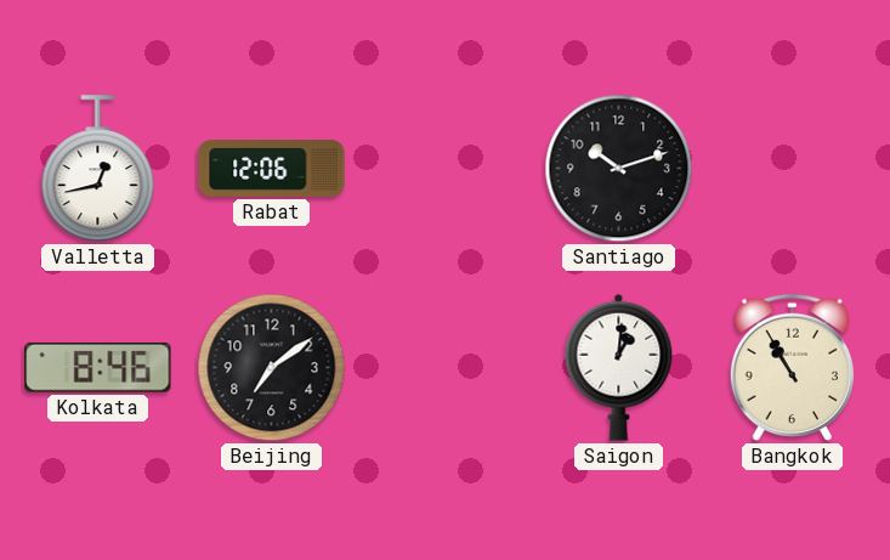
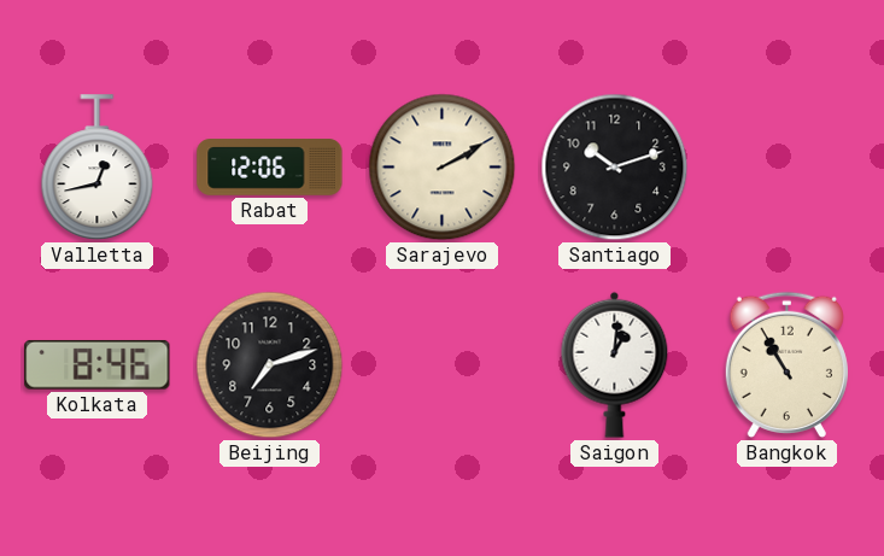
Sarajevo: none -> 2:10
Beijing: 7:09 -> 7:12
